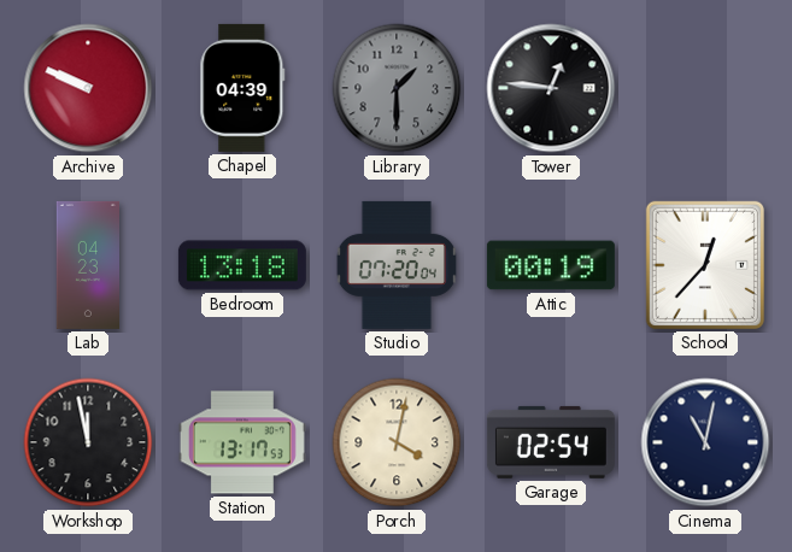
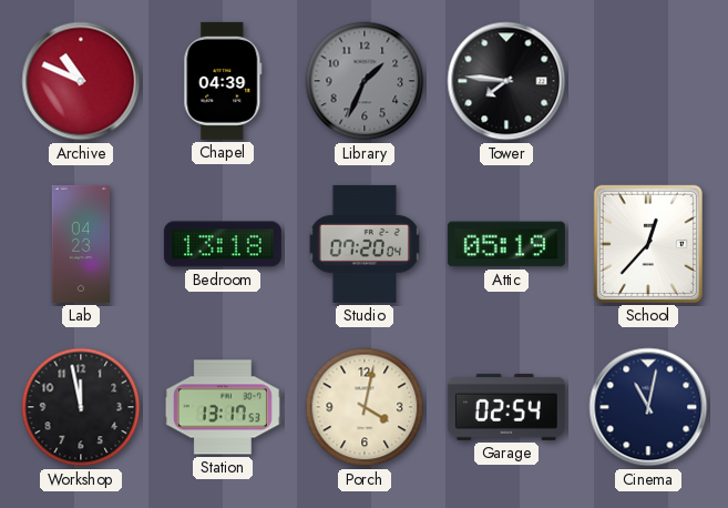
Archive: 9:49 -> 10:49
Library: 1:30 -> 1:34
Tower: 12:46 -> 7:46
Attic: 00:19 -> 05:19
